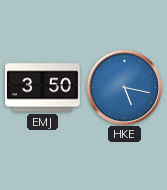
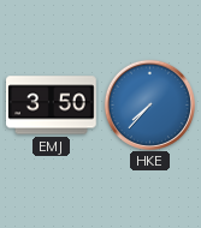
HKE: 5:17 -> 7:37
